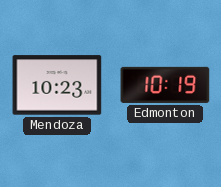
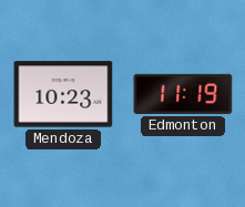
Edmonton: 10:19 -> 11:19
